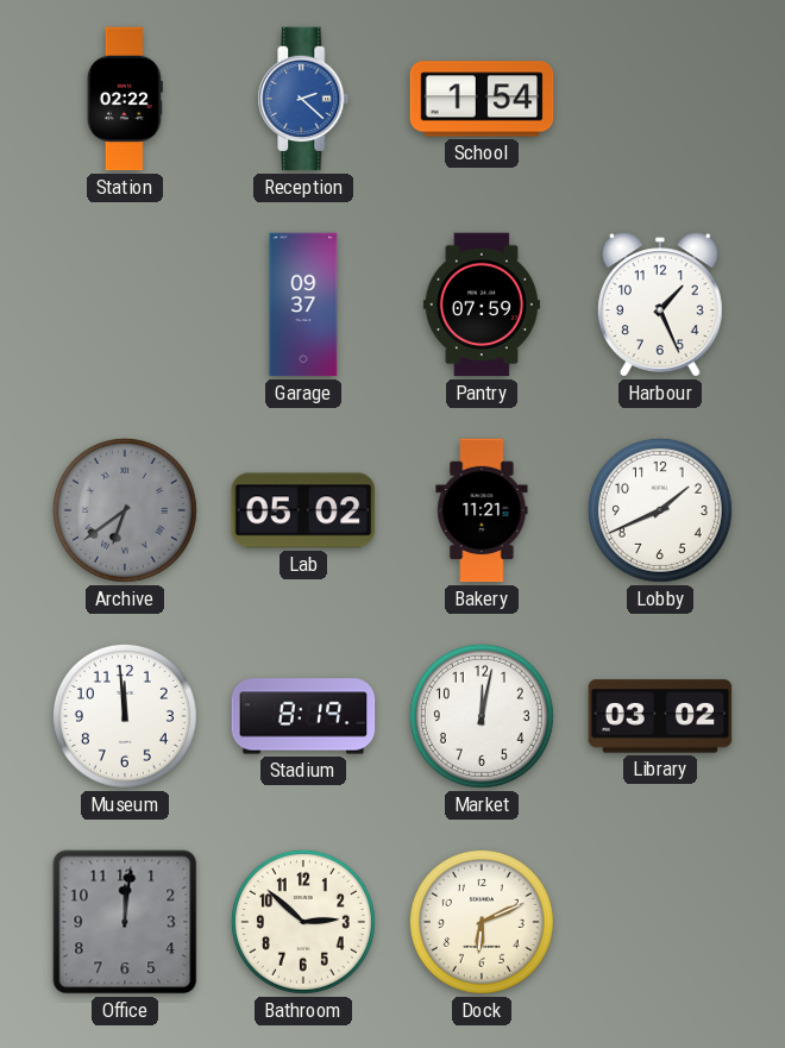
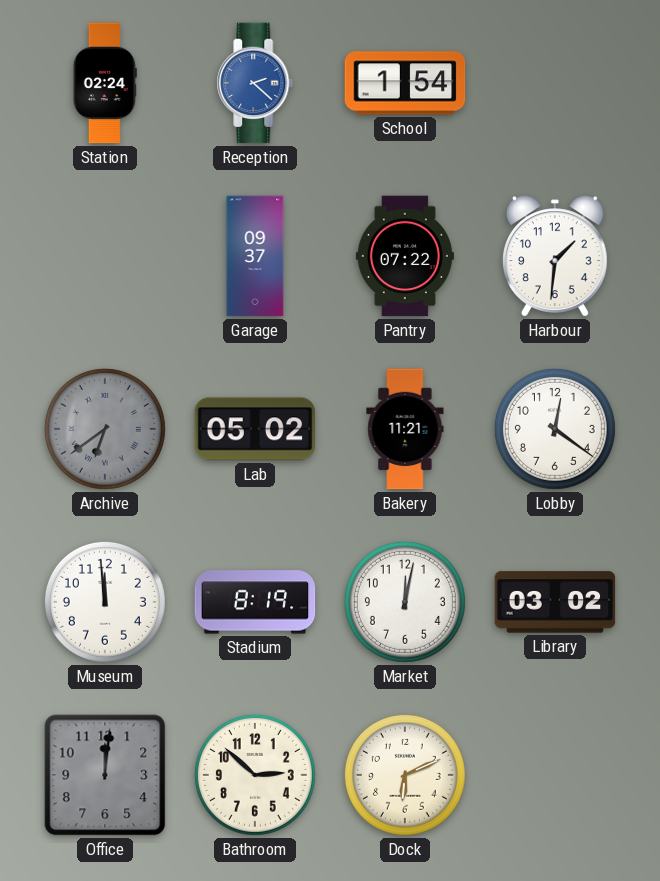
Station: 02:22 -> 02:24
Pantry: 07:59 -> 07:22
Harbour: 1:26 -> 1:31
Lobby: 1:41 -> 12:21
